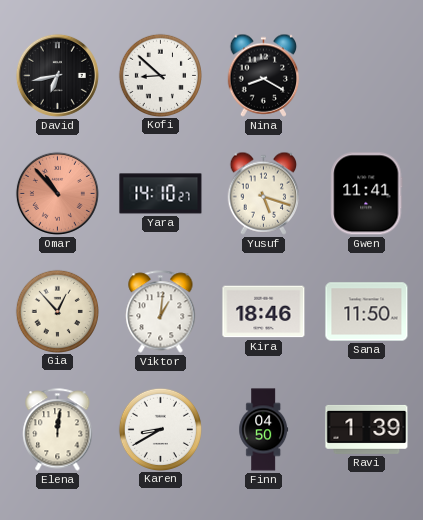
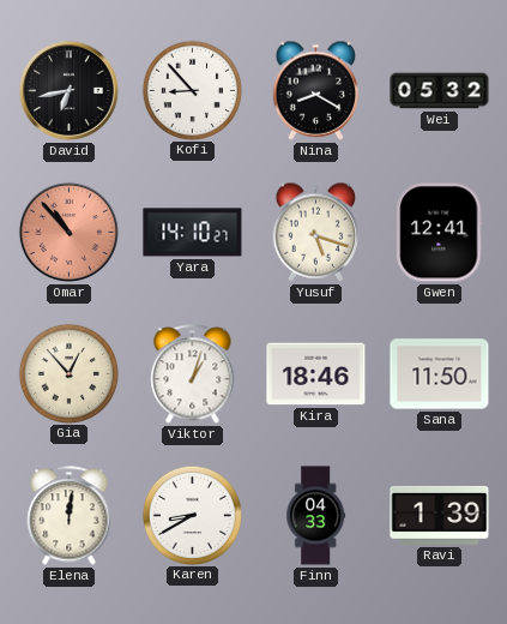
Kofi: 8:52 -> 8:53
Wei: none -> 05:32
Gwen: 11:41 -> 12:41
Viktor: 1:01 -> 1:03
Finn: 04:50 -> 04:33
